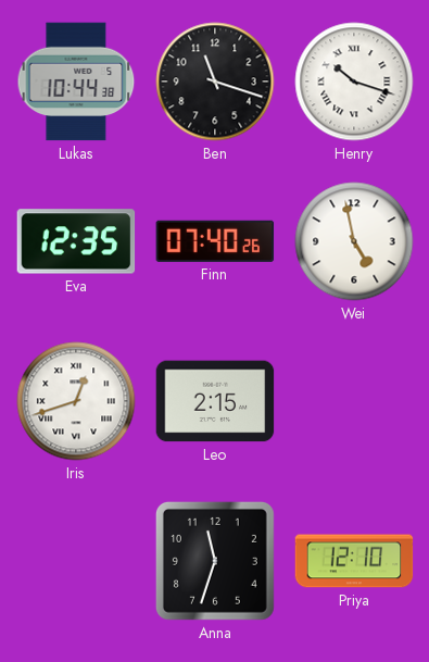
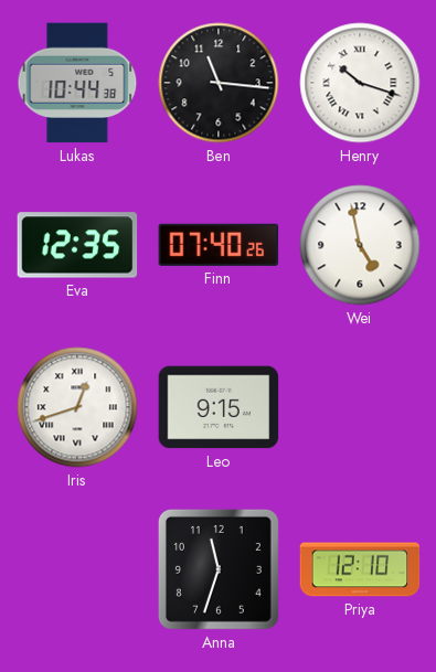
Ben: 11:18 -> 11:16
Leo: 2:15 -> 9:15
